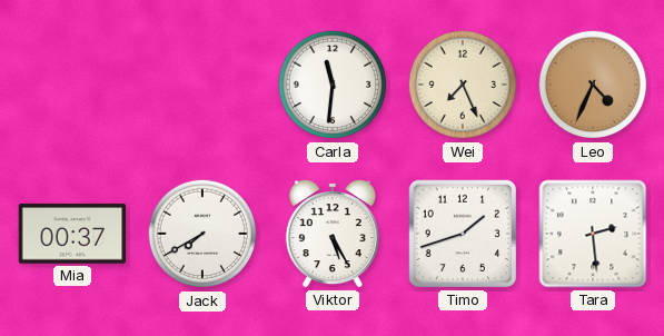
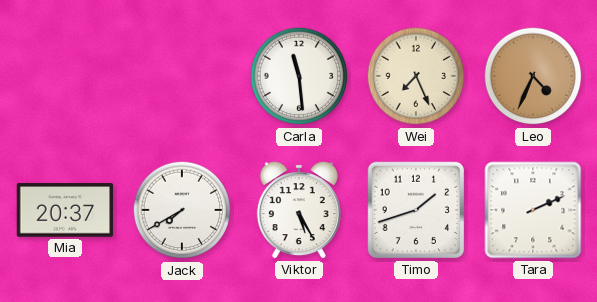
Carla: 11:31 -> 11:29
Mia: 00:37 -> 20:37
Tara: 2:29 -> 2:11
